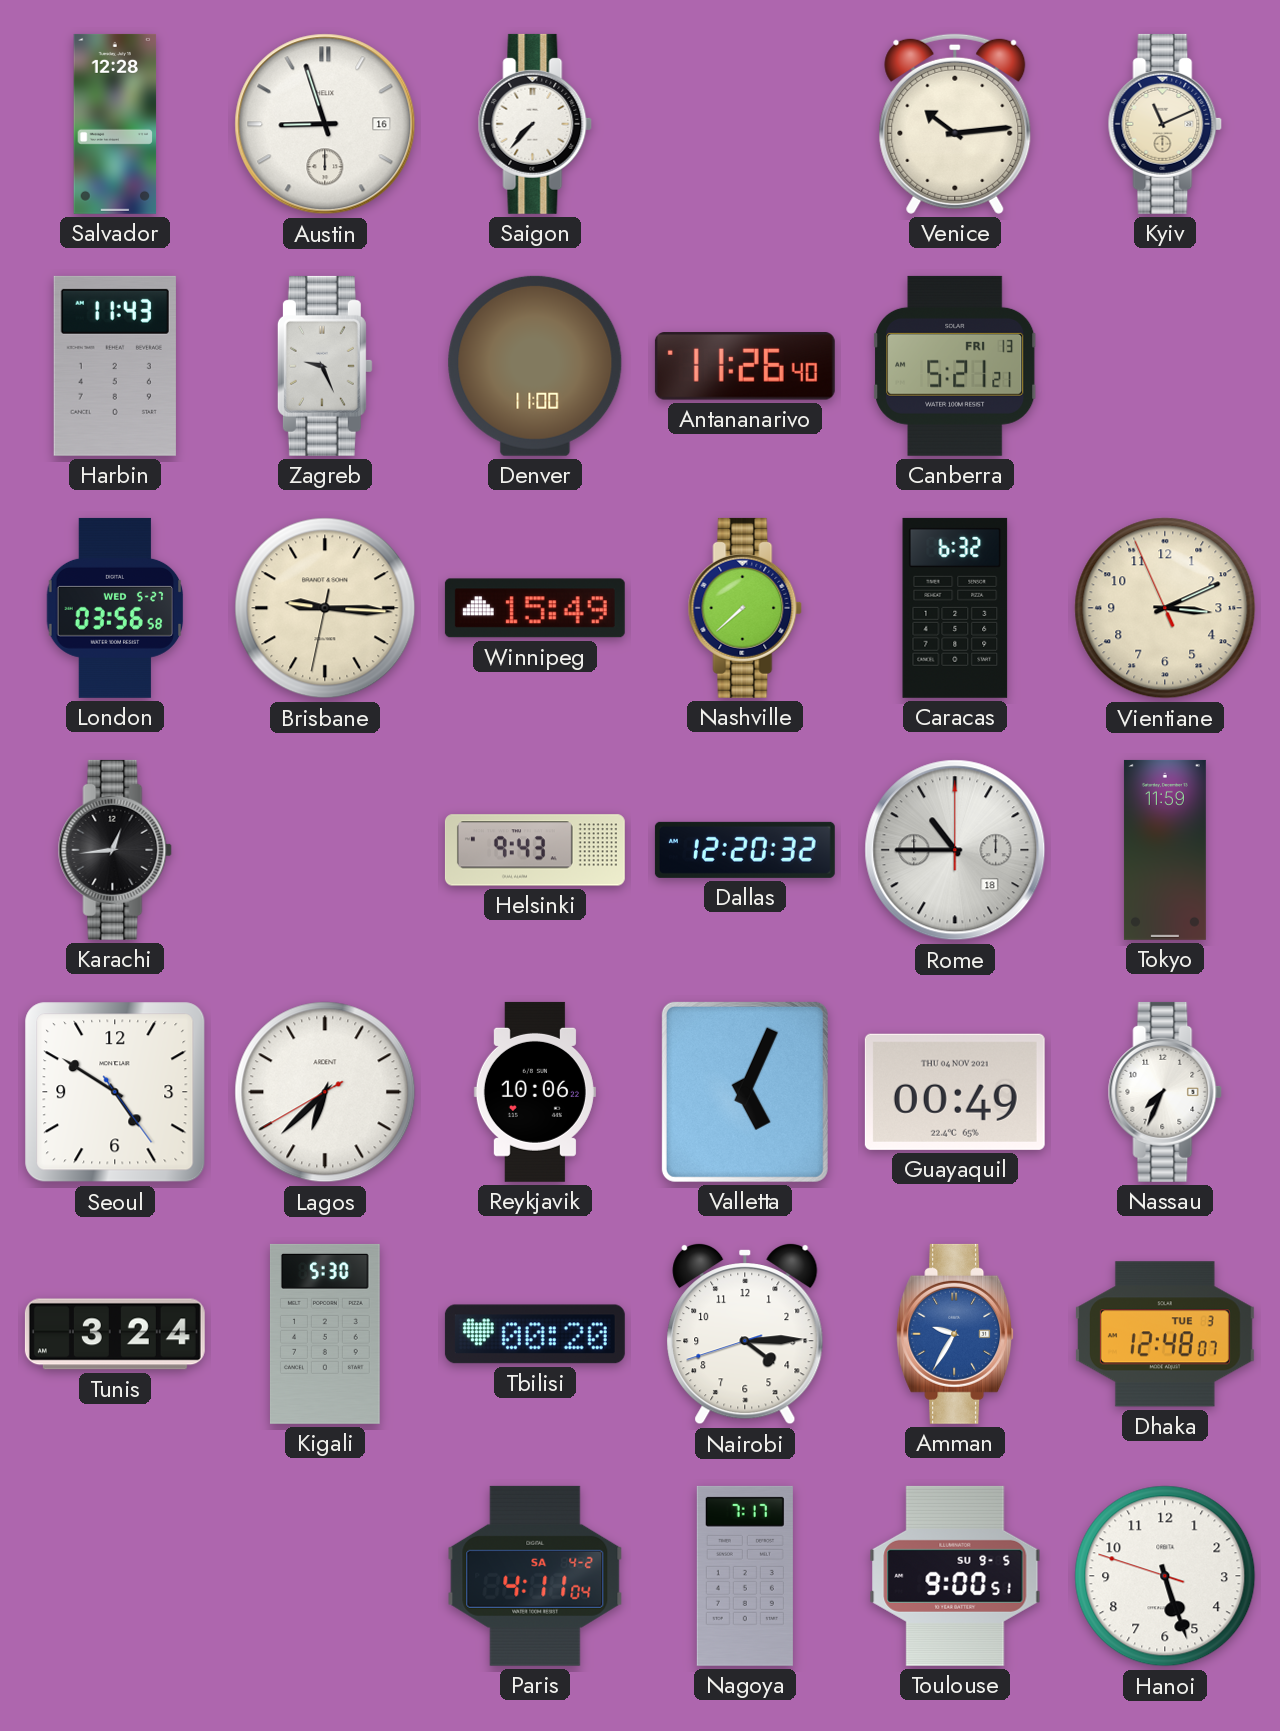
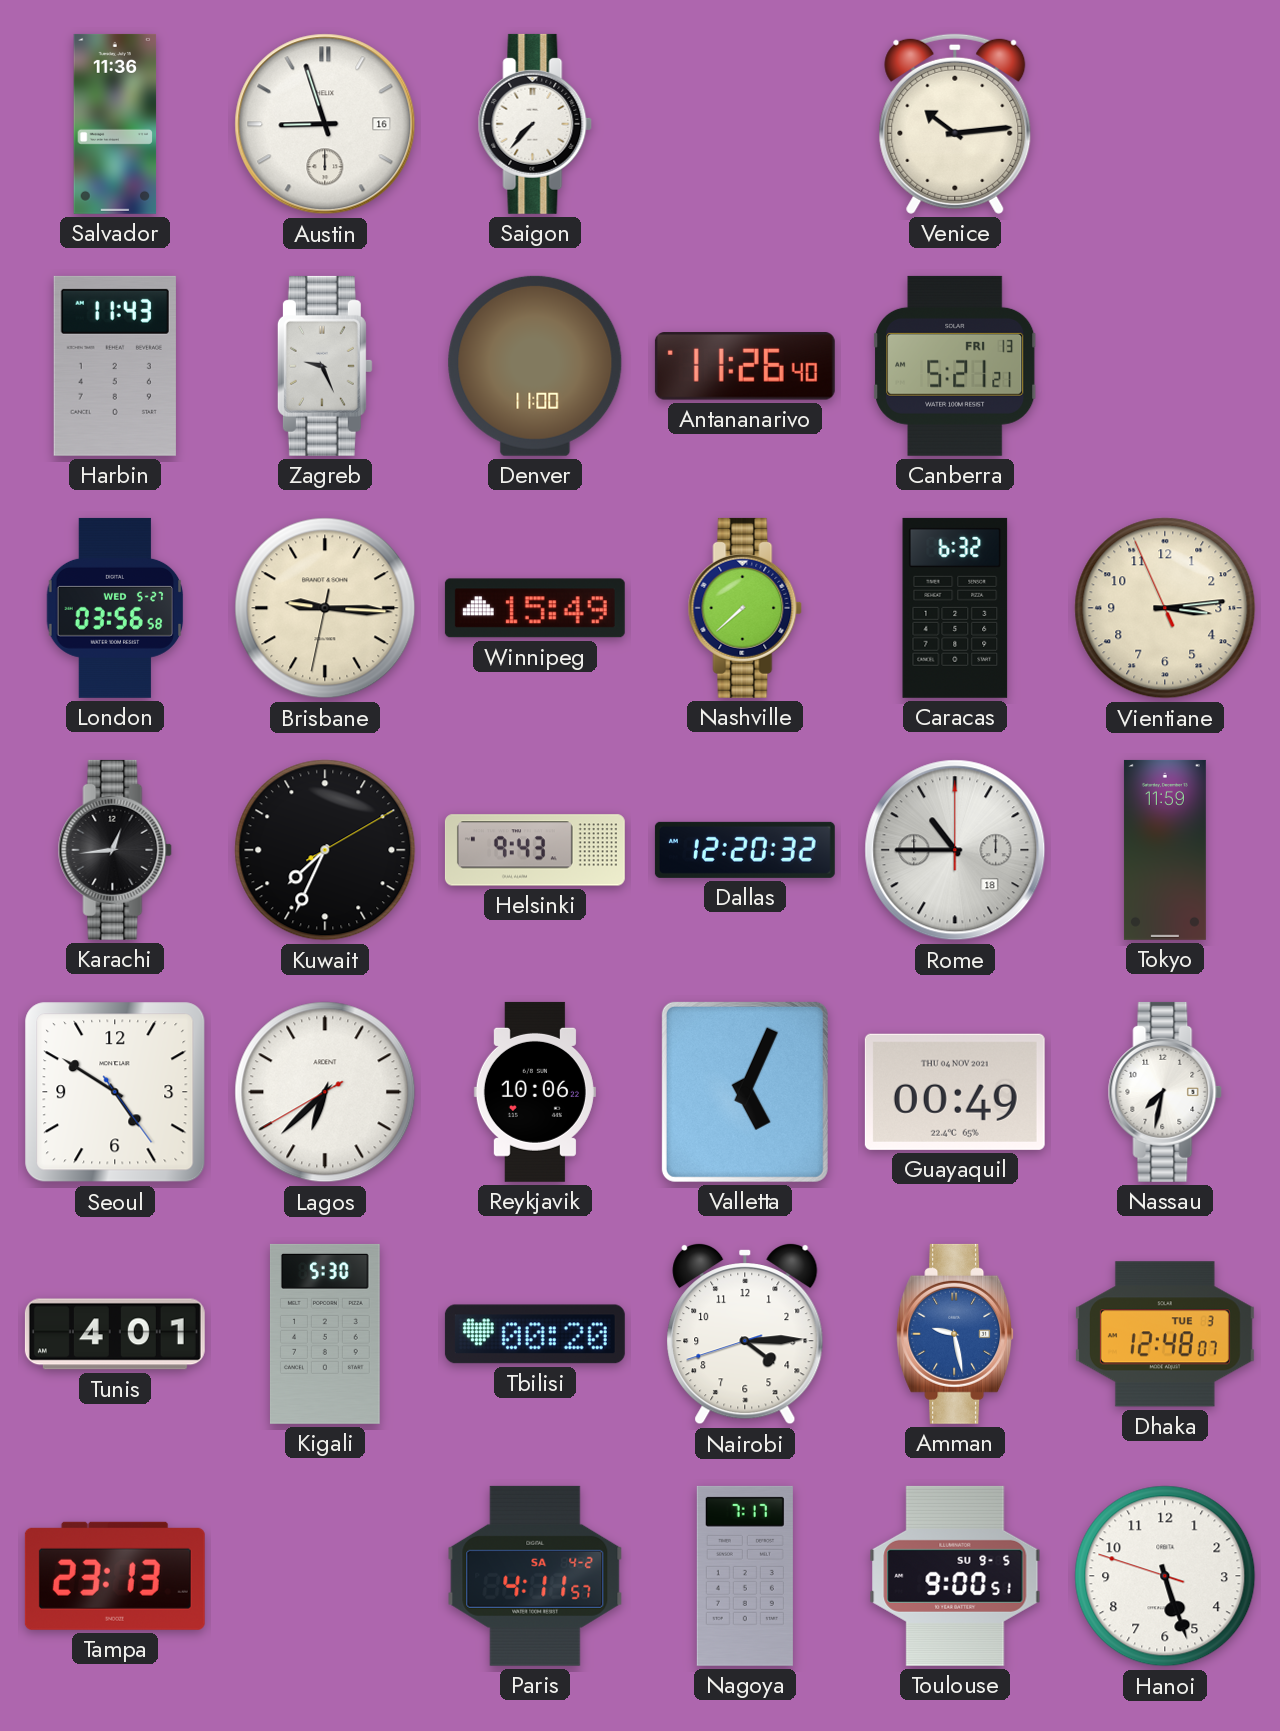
Salvador: 12:28 -> 11:36
Kyiv: 11:11 -> none
Vientiane: 3:10 -> 3:13
Kuwait: none -> 7:34
Nassau: 7:34 -> 7:32
Tunis: 3:24 -> 4:01
Amman: 9:35 -> 9:28
Tampa: none -> 23:13
Paris: 4:11:04 -> 4:11:57
